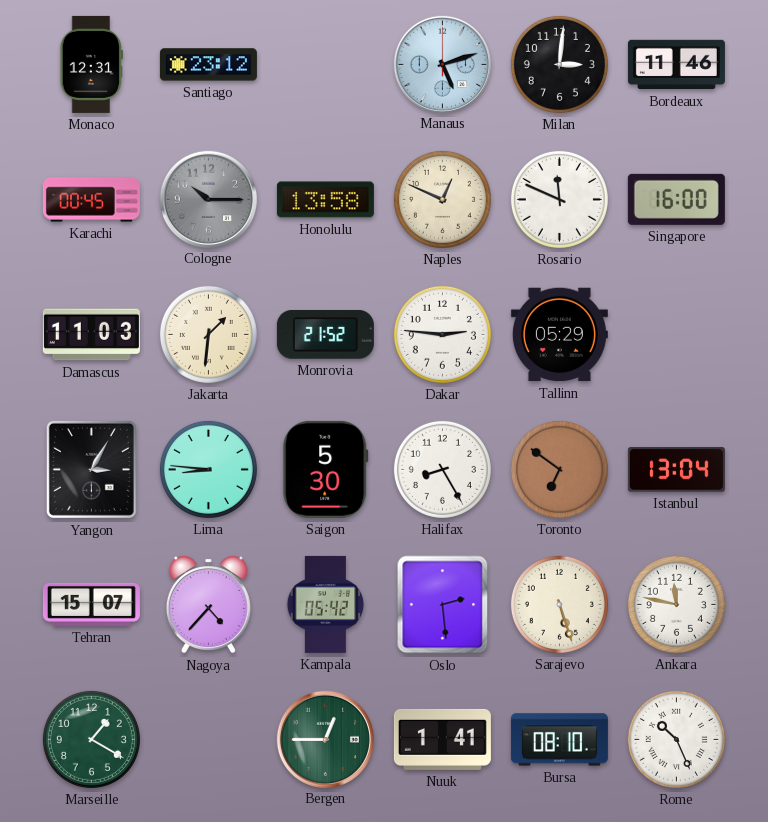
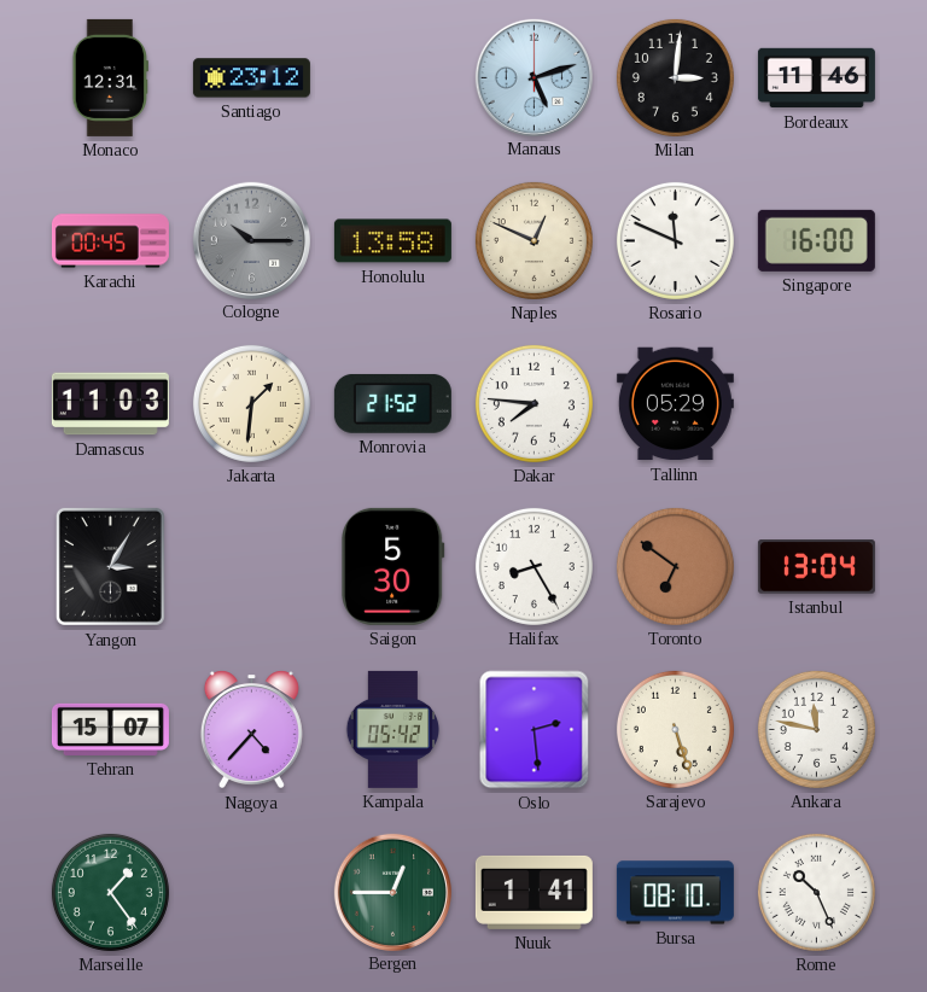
Dakar: 2:46 -> 7:46
Lima: 8:46 -> none
Marseille: 1:20 -> 1:24
